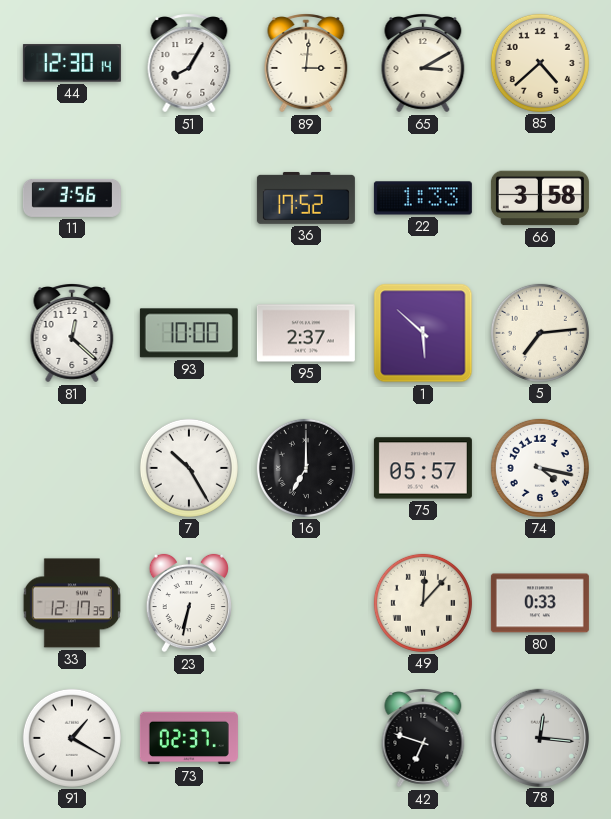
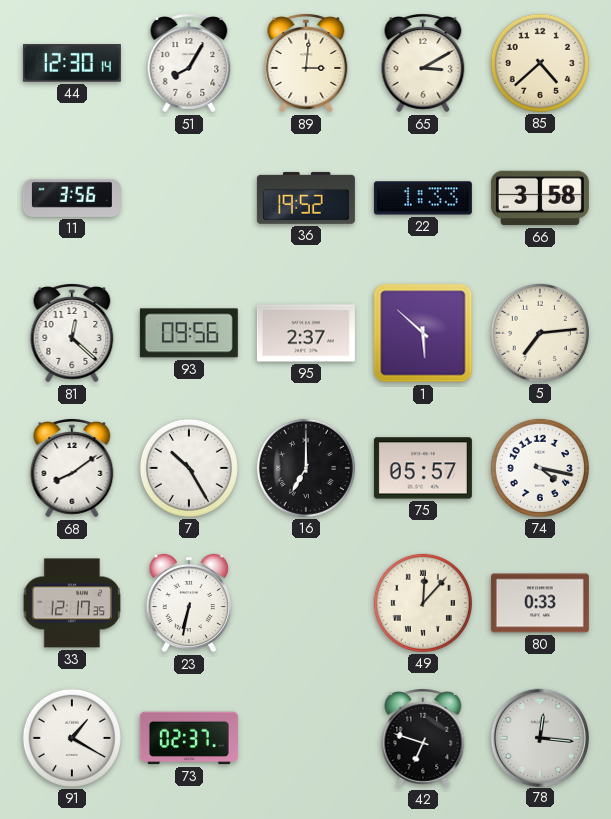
36: 17:52 -> 19:52
93: 10:00 -> 09:56
68: none -> 8:09
